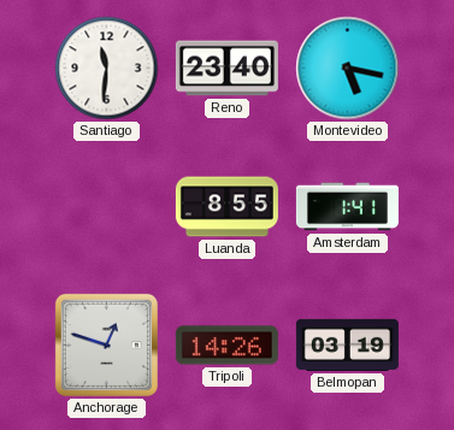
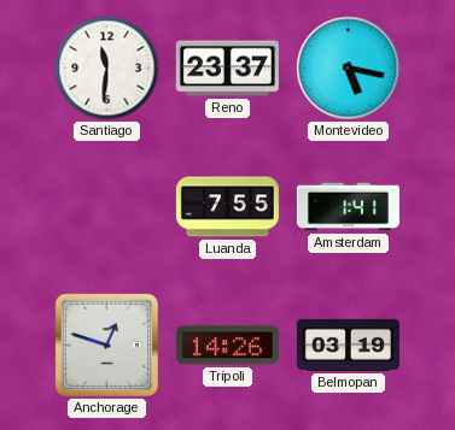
Reno: 23:40 -> 23:37
Luanda: 8:55 -> 7:55
